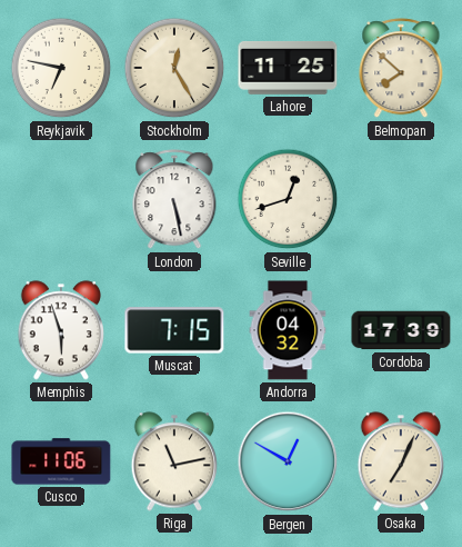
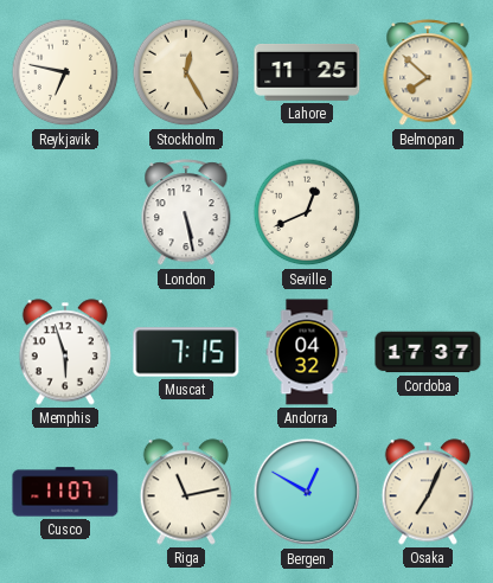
Seville: 12:42 -> 12:41
Cordoba: 17:39 -> 17:37
Cusco: 11:06 -> 11:07
